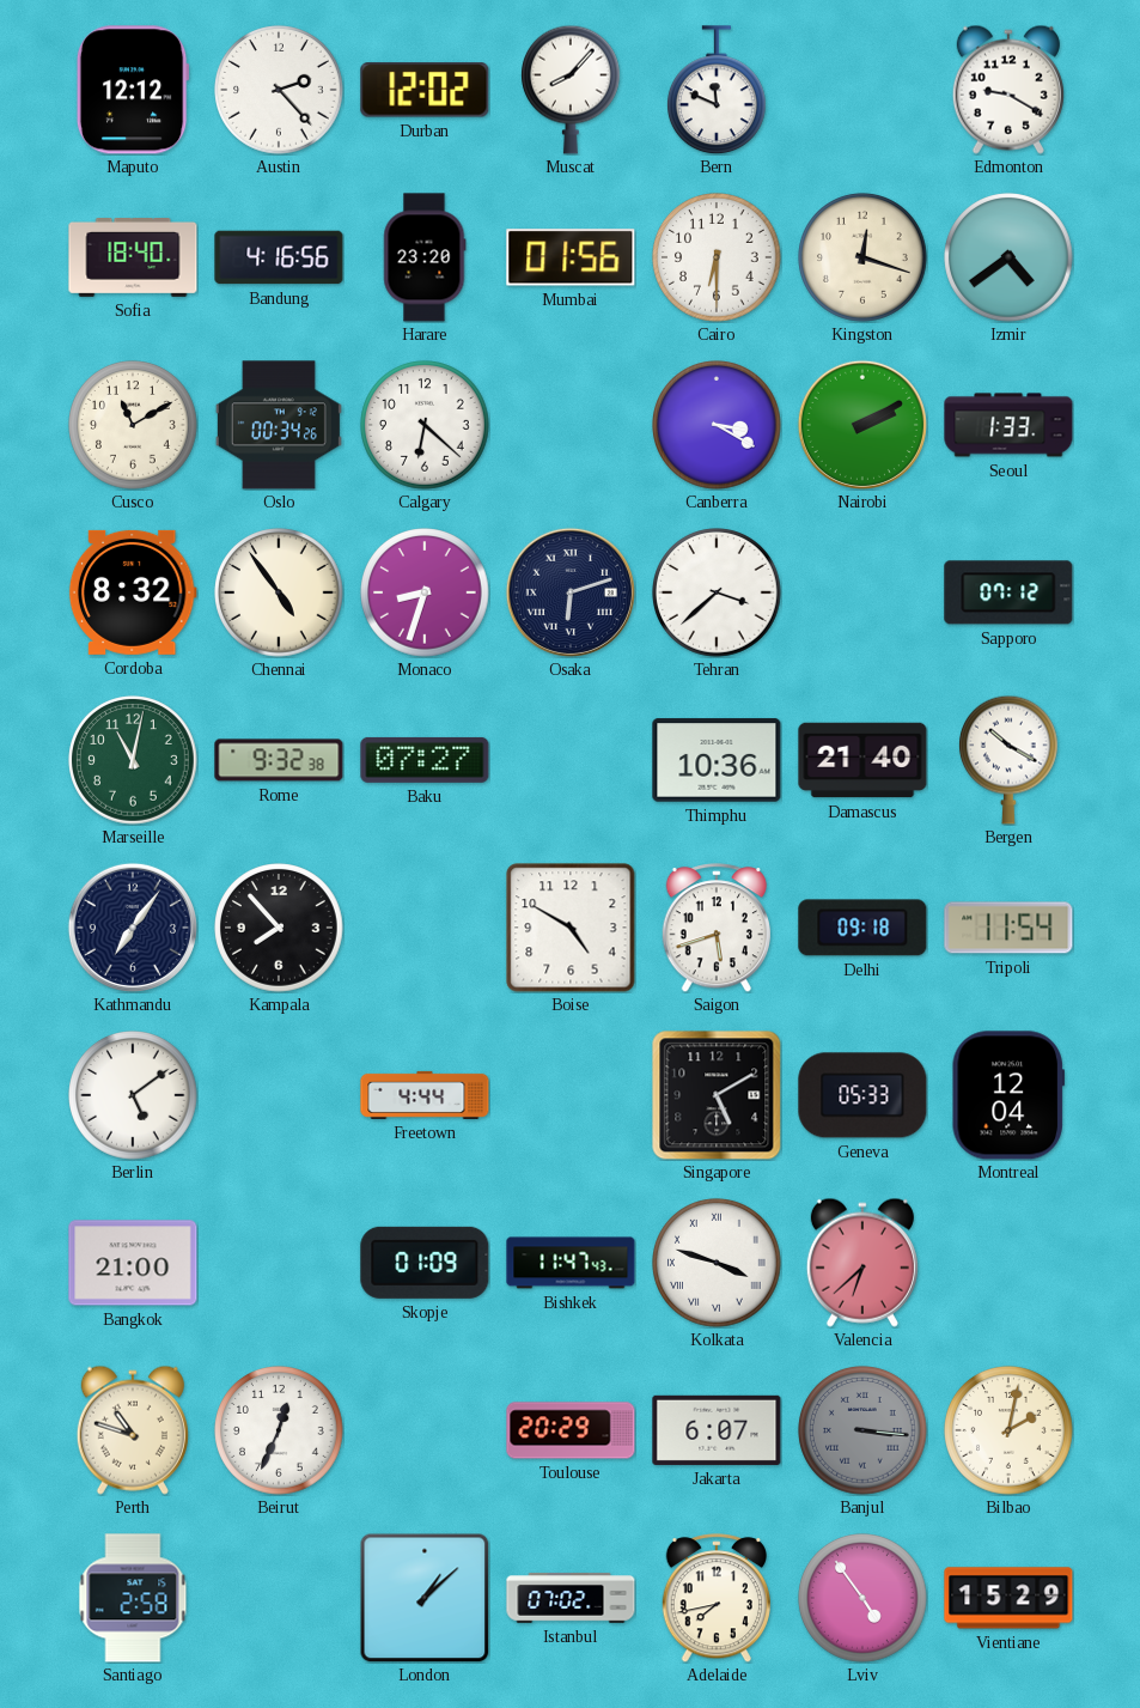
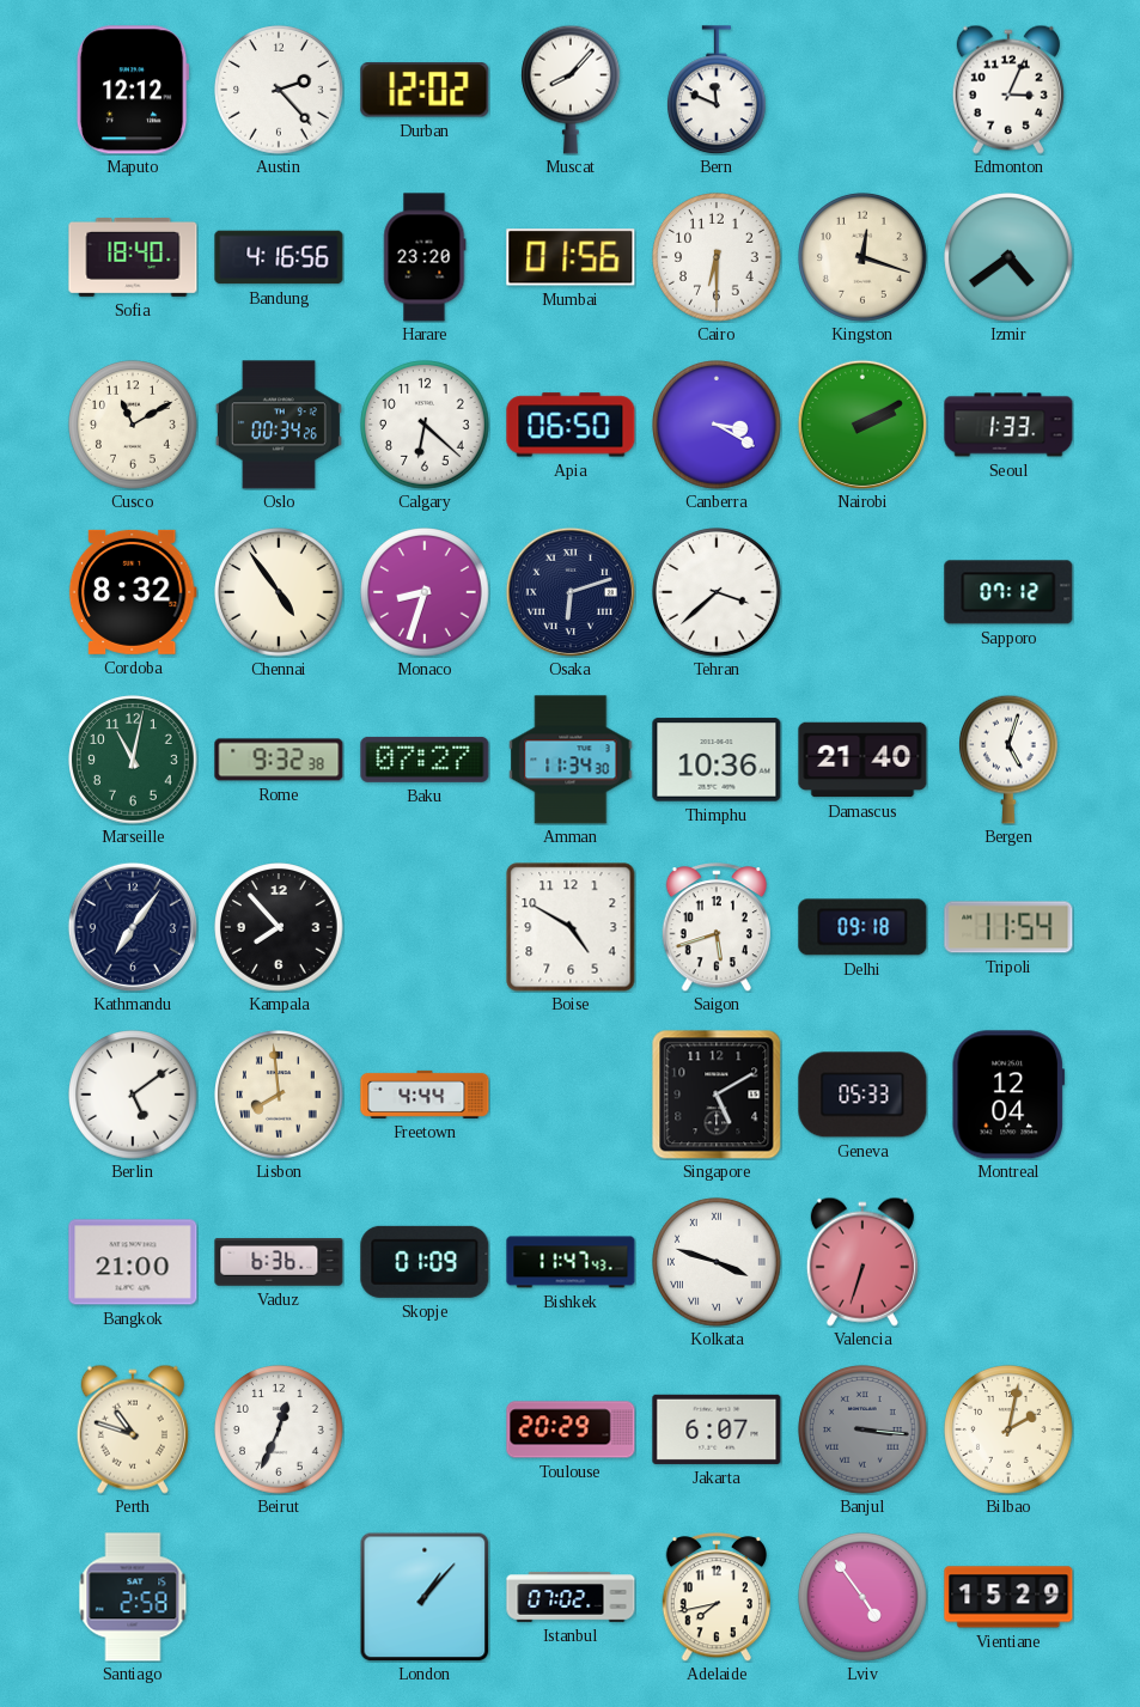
Edmonton: 9:20 -> 3:04
Apia: none -> 06:50
Amman: none -> 11:34
Bergen: 10:20 -> 5:03
Lisbon: none -> 7:59
Vaduz: none -> 6:36
Valencia: 6:38 -> 6:33
London: 1:08 -> 1:07
